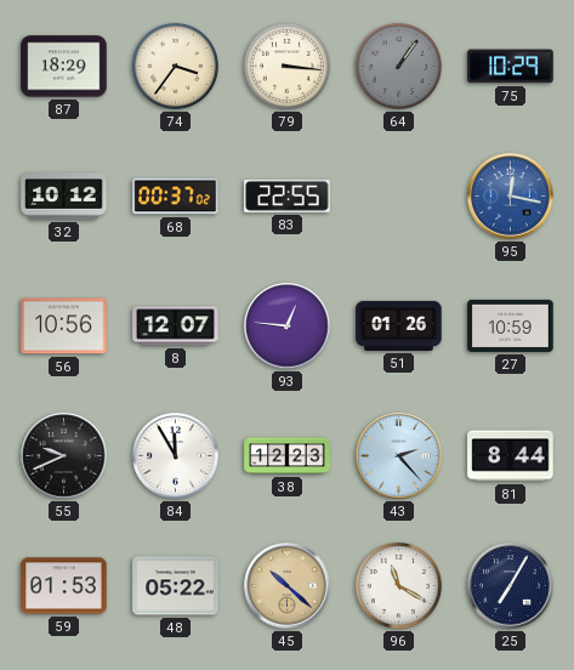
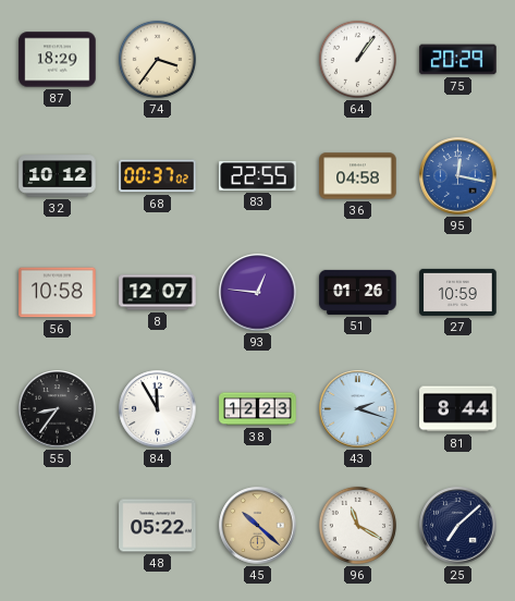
79: 3:16 -> none
64 dial: grey -> white
75: 10:29 -> 20:29
36: none -> 04:58
56: 10:56 -> 10:58
55: 9:41 -> 8:36
43: 2:23 -> 2:18
59: 01:53 -> none
25: 7:05 -> 7:08
